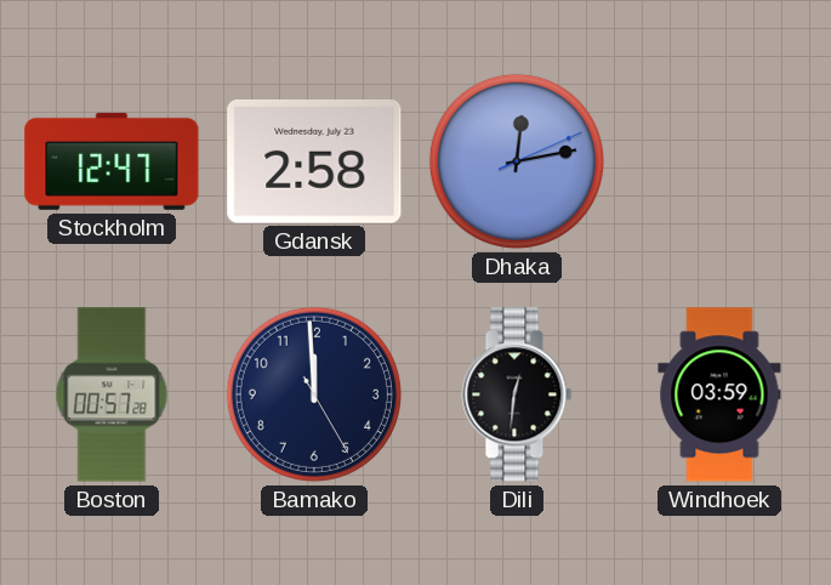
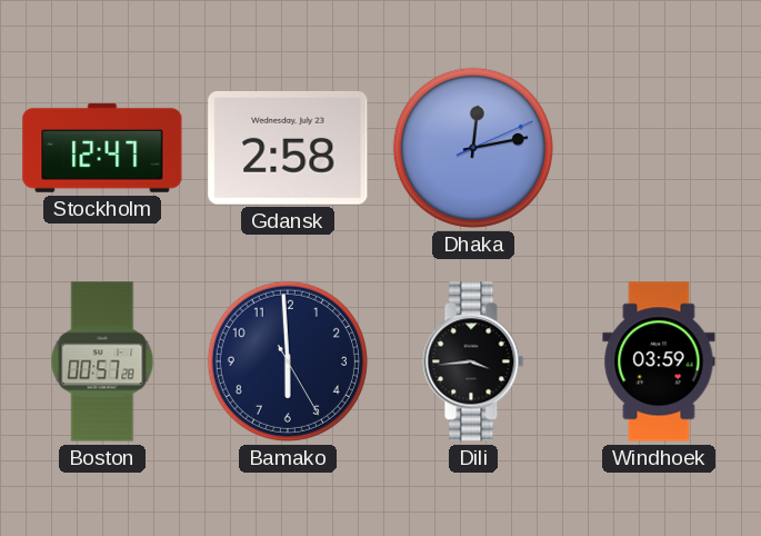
Bamako: 11:59 -> 5:59
Dili: 12:31 -> 3:44
